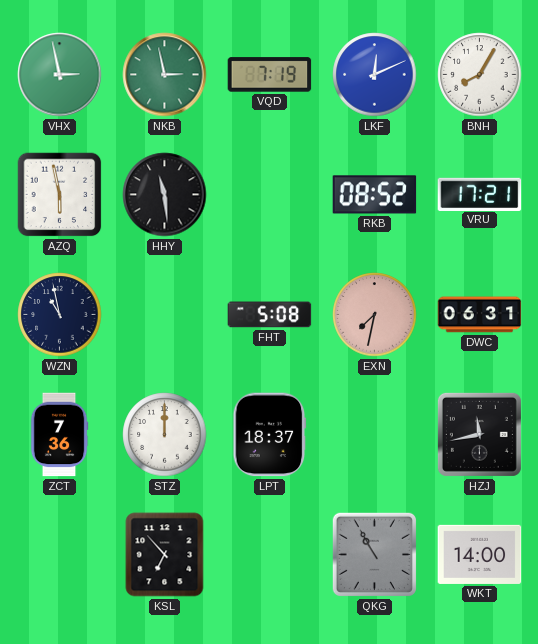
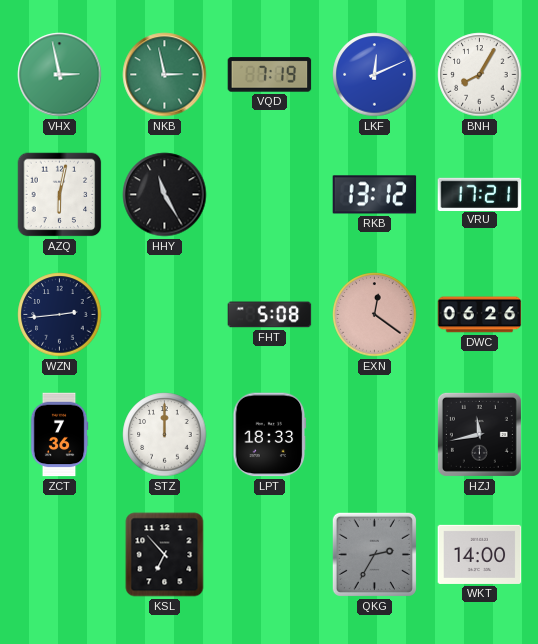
AZQ: 5:58 -> 6:02
HHY: 11:29 -> 11:25
RKB: 08:52 -> 13:12
WZN: 10:58 -> 2:44
EXN: 7:32 -> 12:21
DWC: 06:31 -> 06:26
LPT: 18:37 -> 18:33
QKG: 10:55 -> 2:35
